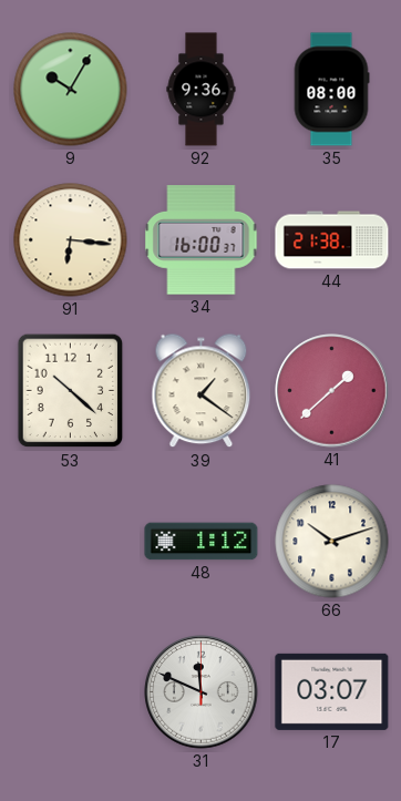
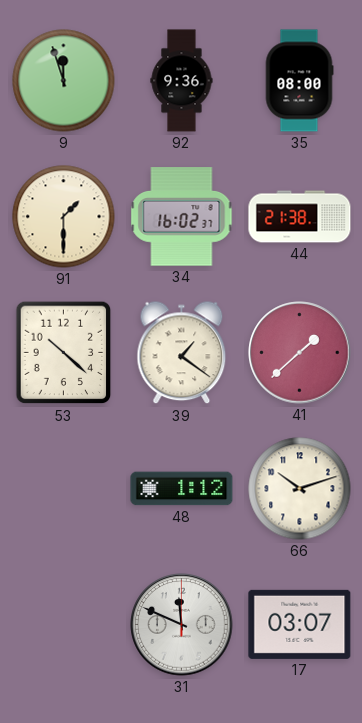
9: 10:05 -> 11:57
91: 6:16 -> 1:30
34: 16:00 -> 16:02
